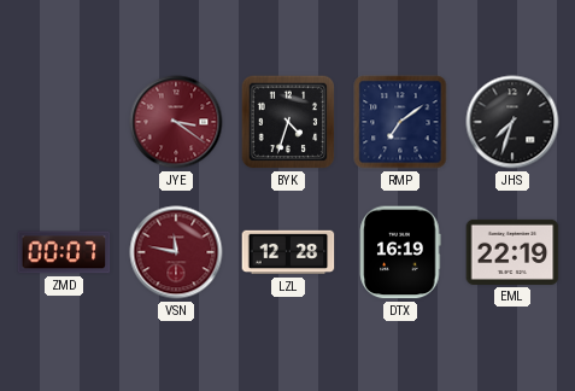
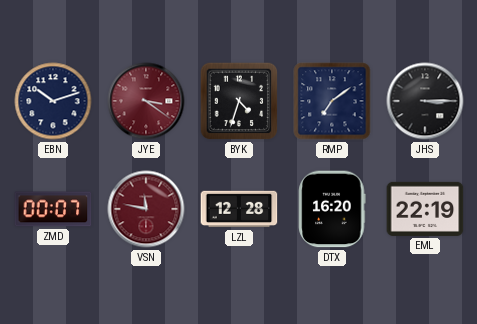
EBN: none -> 10:12
JHS: 7:33 -> 3:15
DTX: 16:19 -> 16:20
